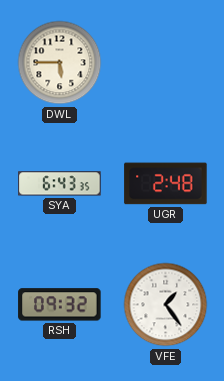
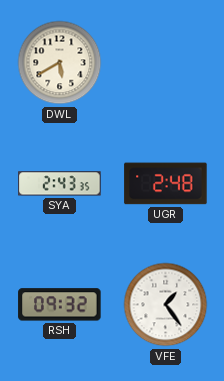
DWL: 5:45 -> 5:40
SYA: 6:43 -> 2:43
